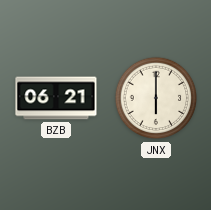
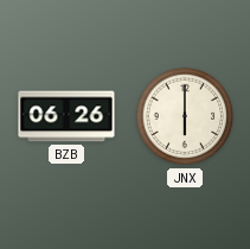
BZB: 06:21 -> 06:26
